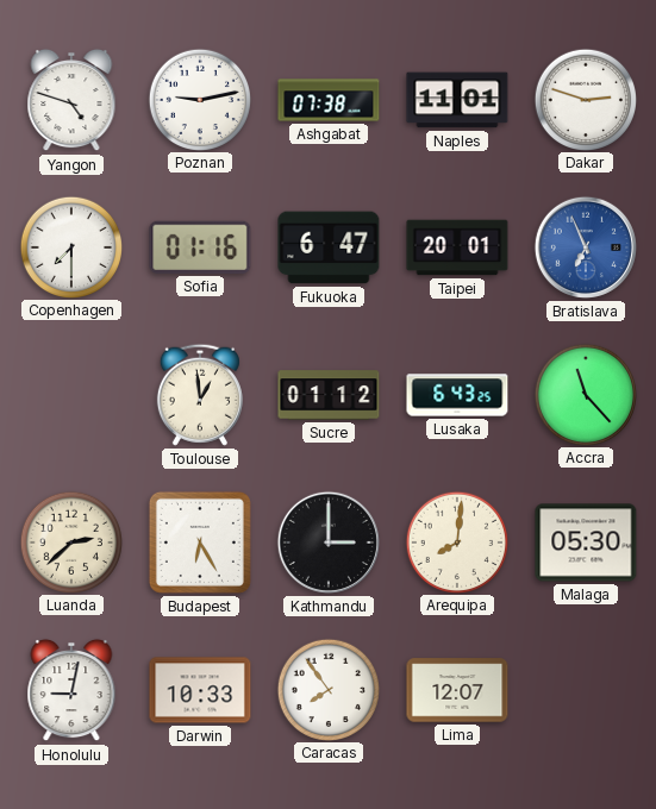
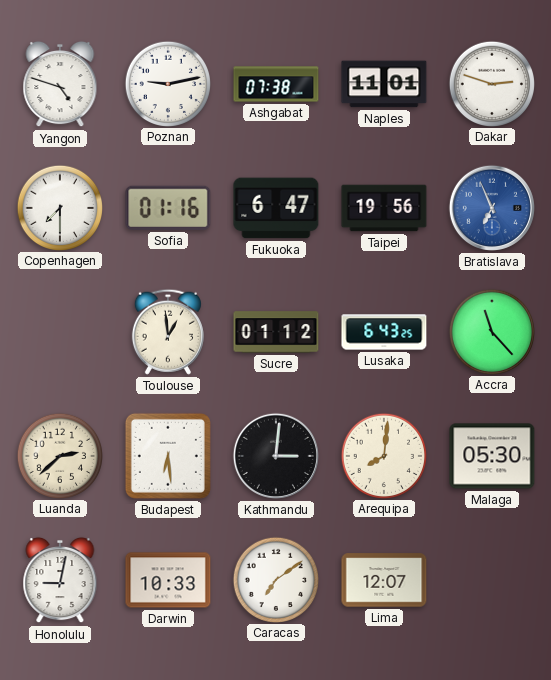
Taipei: 20:01 -> 19:56
Budapest: 6:25 -> 6:29
Kathmandu: 3:00 -> 3:01
Caracas: 7:54 -> 7:09
